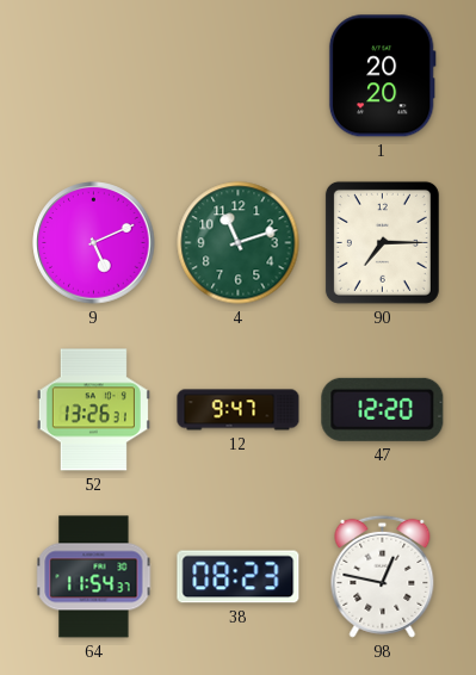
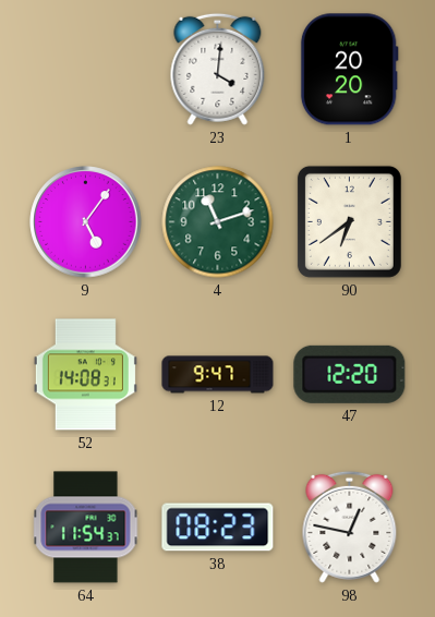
23: none -> 4:01
9: 5:11 -> 5:06
90: 7:15 -> 6:39
52: 13:26 -> 14:08
